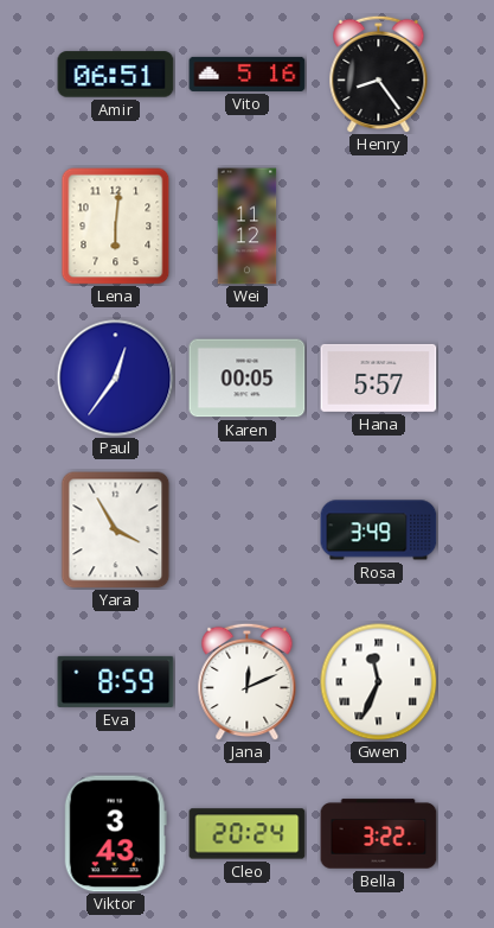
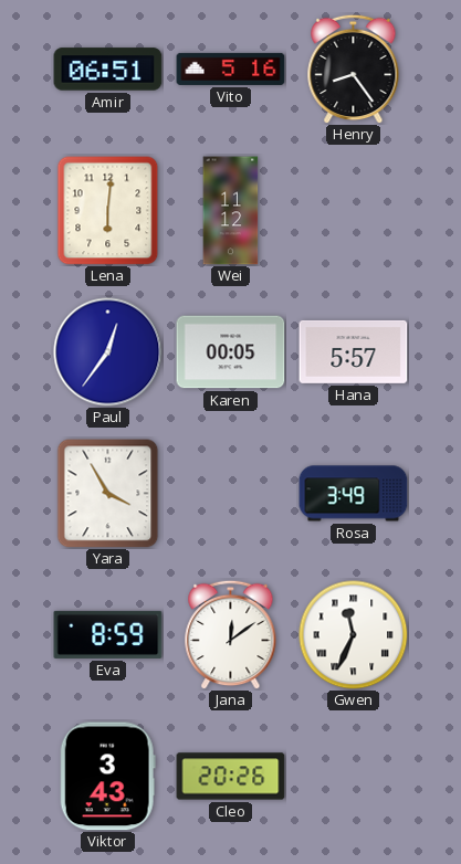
Jana: 12:11 -> 12:09
Cleo: 20:24 -> 20:26
Bella: 3:22 -> none
